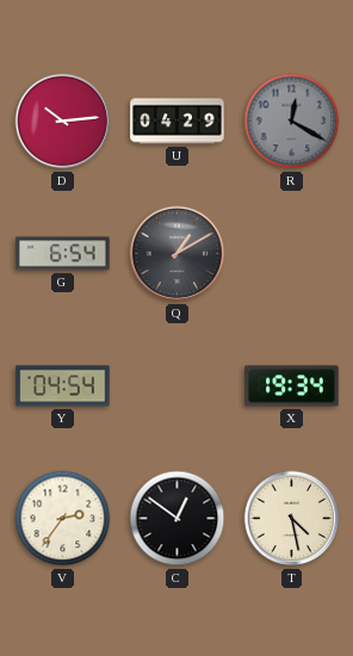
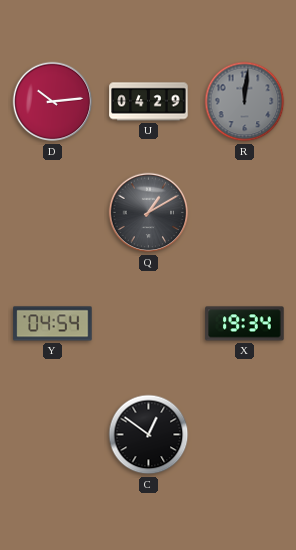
R: 12:20 -> 12:01
G: 6:54 -> none
V: 2:36 -> none
T: 4:28 -> none
